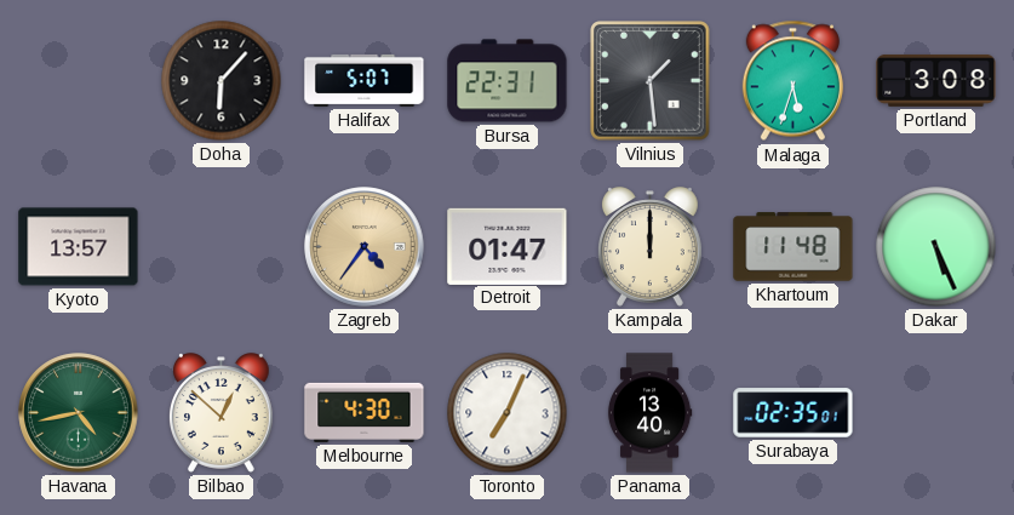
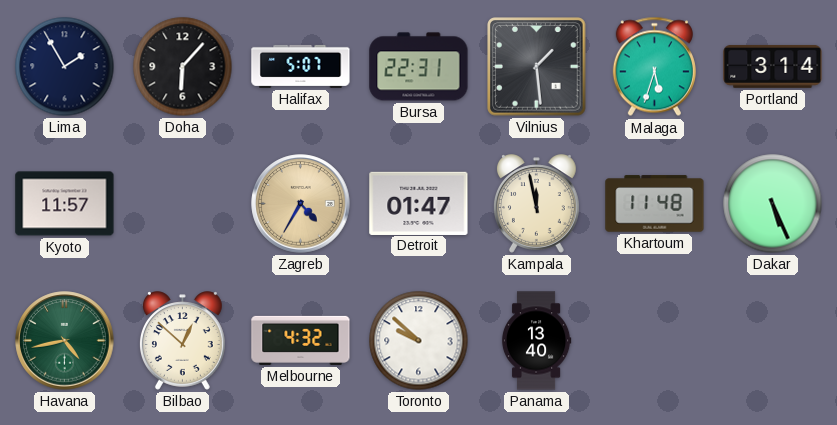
Lima: none -> 1:55
Portland: 3:08 -> 3:14
Kyoto: 13:57 -> 11:57
Zagreb: 4:36 -> 4:35
Kampala: 12:00 -> 11:58
Melbourne: 4:30 -> 4:32
Toronto: 7:04 -> 9:52
Surabaya: 02:35 -> none
